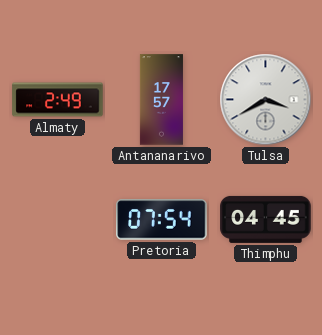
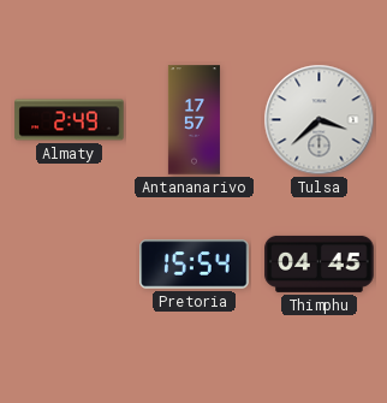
Tulsa: 3:40 -> 3:38
Pretoria: 07:54 -> 15:54
